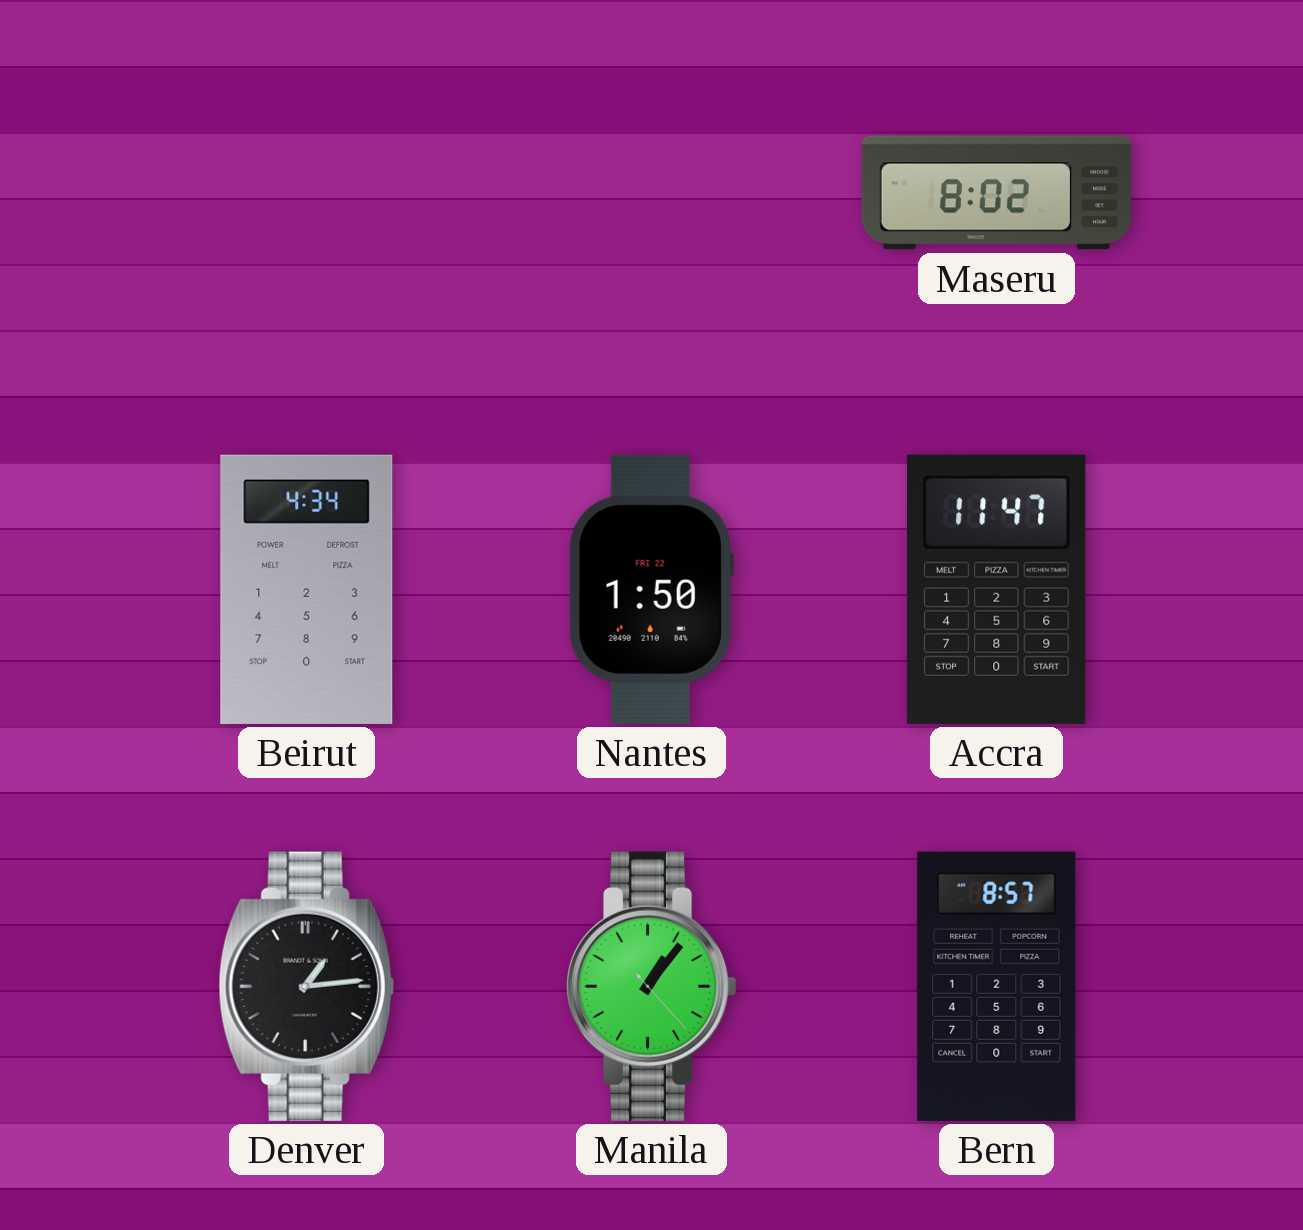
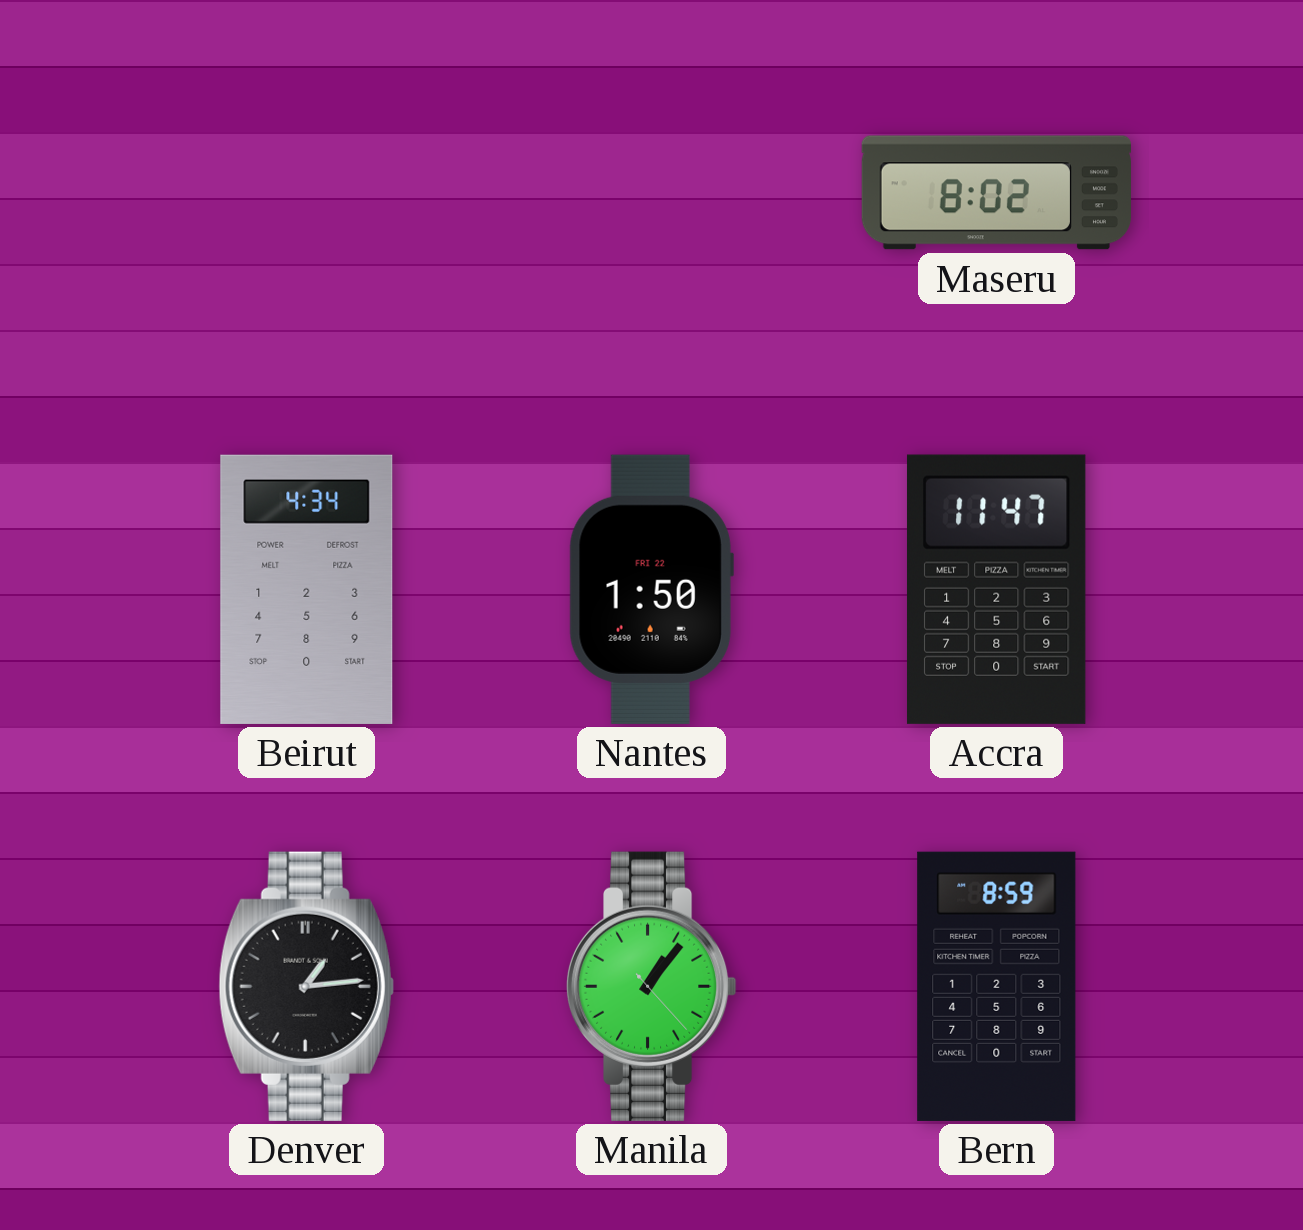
Bern: 8:57 -> 8:59
